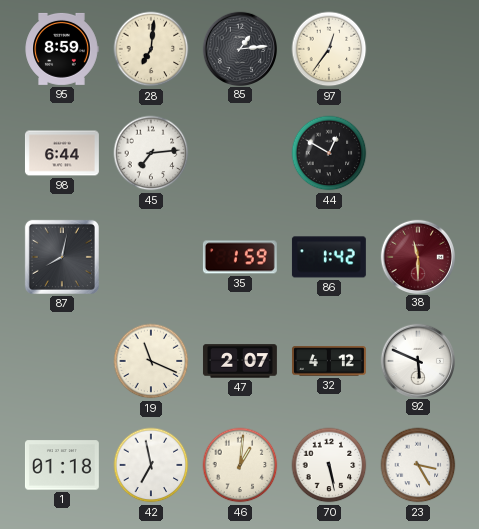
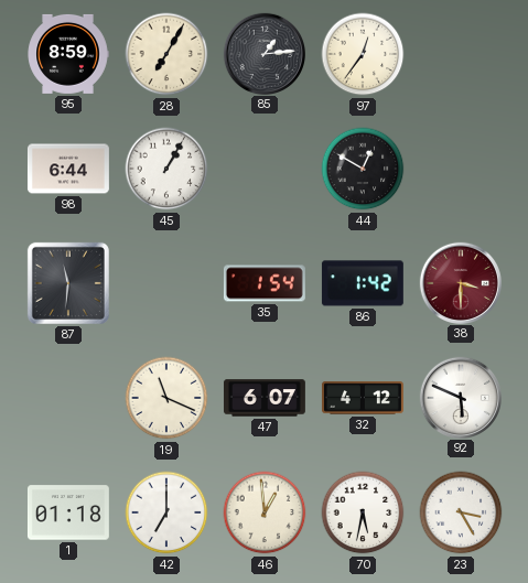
28: 7:01 -> 7:05
45: 7:14 -> 1:05
87: 8:02 -> 11:31
35: 1:59 -> 1:54
38: 11:30 -> 3:30
47: 2:07 -> 6:07
42: 6:58 -> 7:00
46: 1:01 -> 12:59
70: 5:28 -> 5:32
